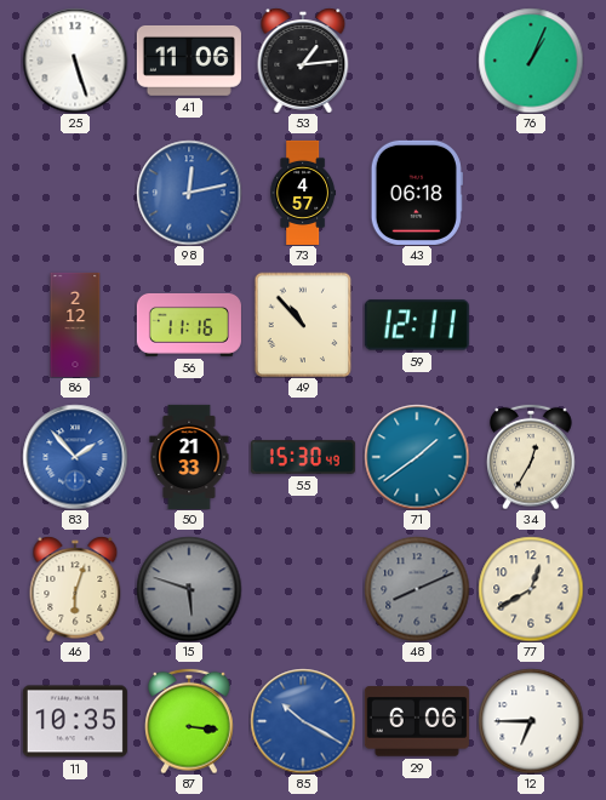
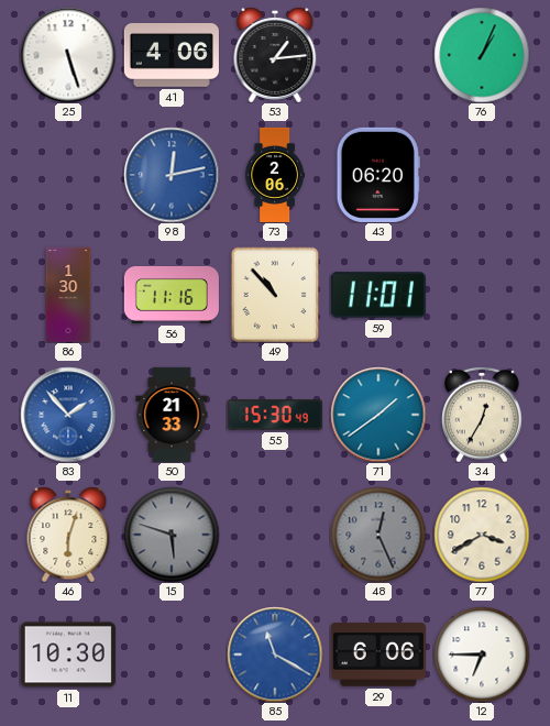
41: 11:06 -> 4:06
73: 4:57 -> 2:06
43: 06:18 -> 06:20
86: 2:12 -> 1:30
59: 12:11 -> 11:01
48: 8:11 -> 12:26
77: 12:40 -> 3:40
11: 10:35 -> 10:30
87: 3:16 -> none
85: 10:20 -> 11:20
